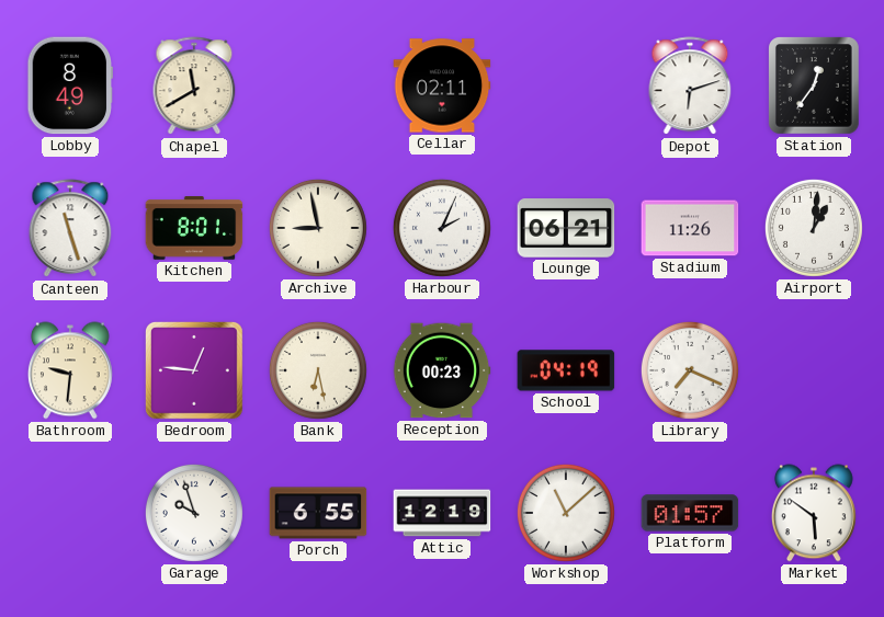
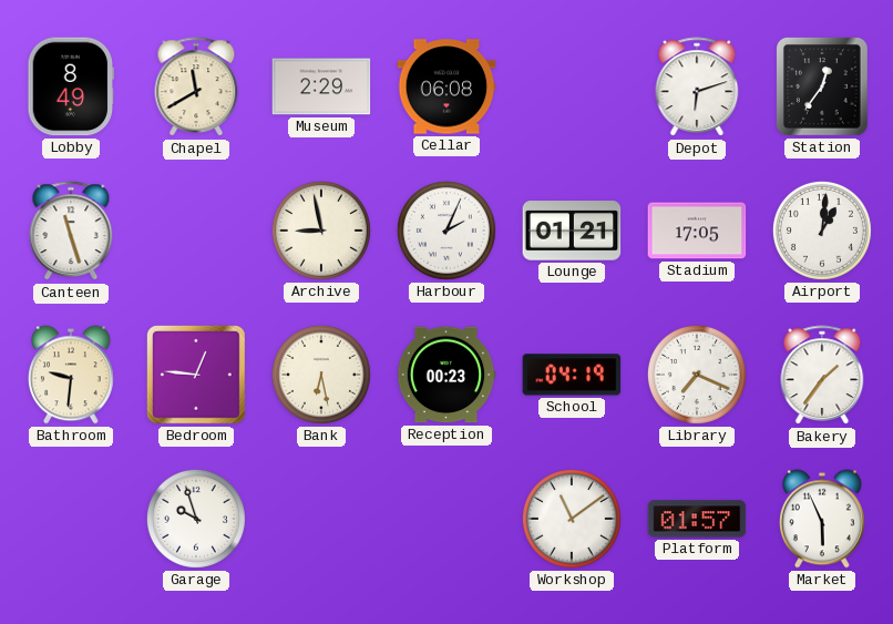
Museum: none -> 2:29
Cellar: 02:11 -> 06:08
Kitchen: 8:01 -> none
Lounge: 06:21 -> 01:21
Stadium: 11:26 -> 17:05
Bakery: none -> 1:36
Porch: 6:55 -> none
Attic: 12:19 -> none
Workshop: 11:08 -> 11:09
Market: 5:51 -> 5:56
